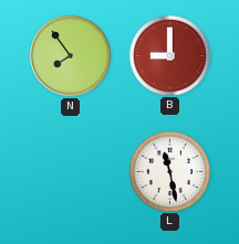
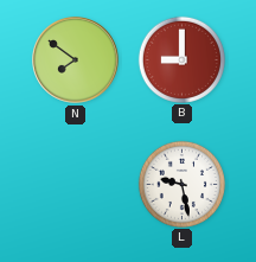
N: 7:54 -> 7:51
L: 11:28 -> 9:28
